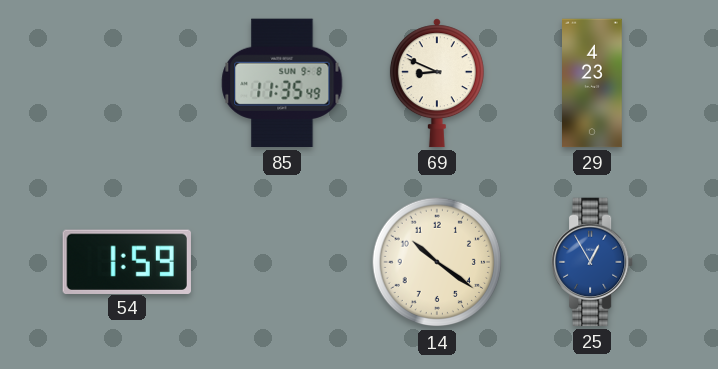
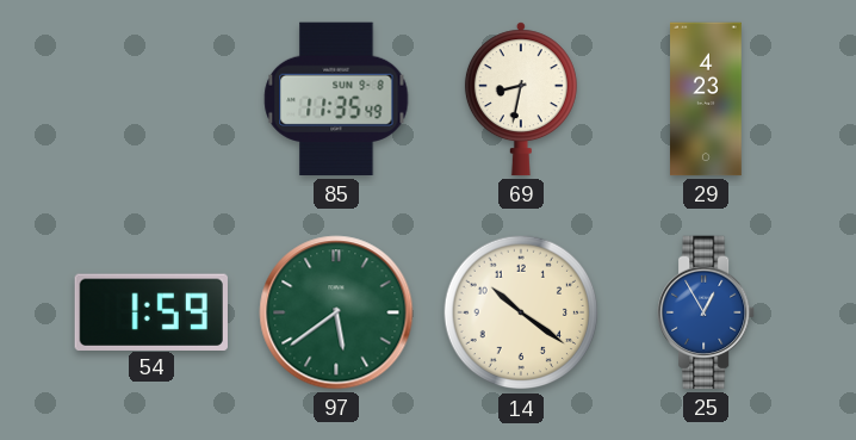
69: 8:49 -> 8:32
97: none -> 5:39
